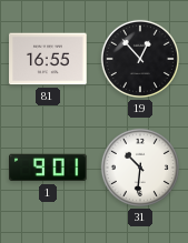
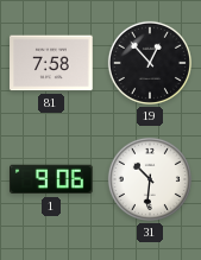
81: 16:55 -> 7:58
1: 9:01 -> 9:06
